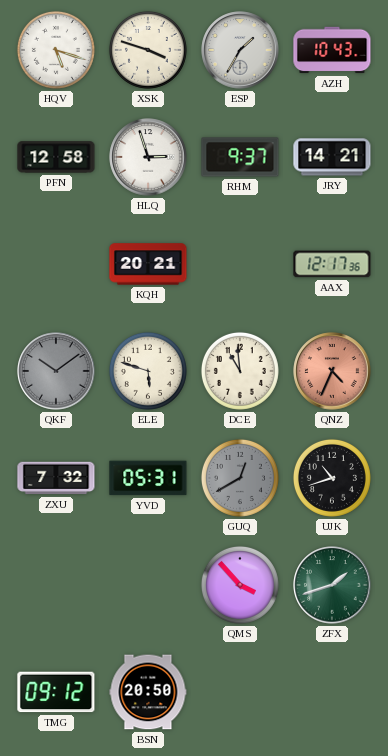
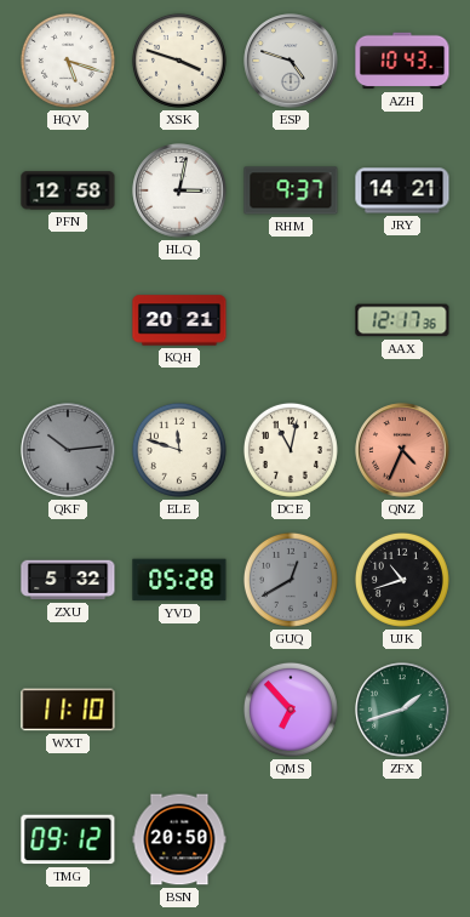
ESP: 1:35 -> 4:48
HLQ: 2:57 -> 3:02
QKF: 10:09 -> 10:14
ELE: 5:48 -> 11:48
DCE: 10:59 -> 11:02
ZXU: 7:32 -> 5:32
YVD: 05:31 -> 05:28
WXT: none -> 11:10
QMS: 3:53 -> 6:53
